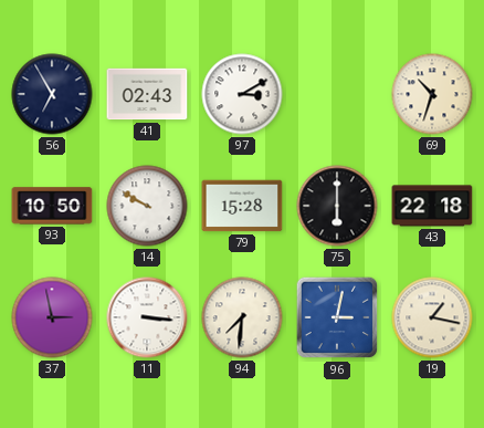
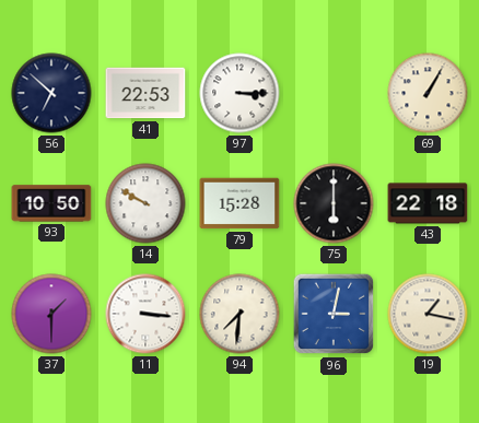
56: 6:55 -> 6:52
41: 02:43 -> 22:53
97: 3:10 -> 3:15
69: 10:33 -> 1:05
37: 2:58 -> 1:30
